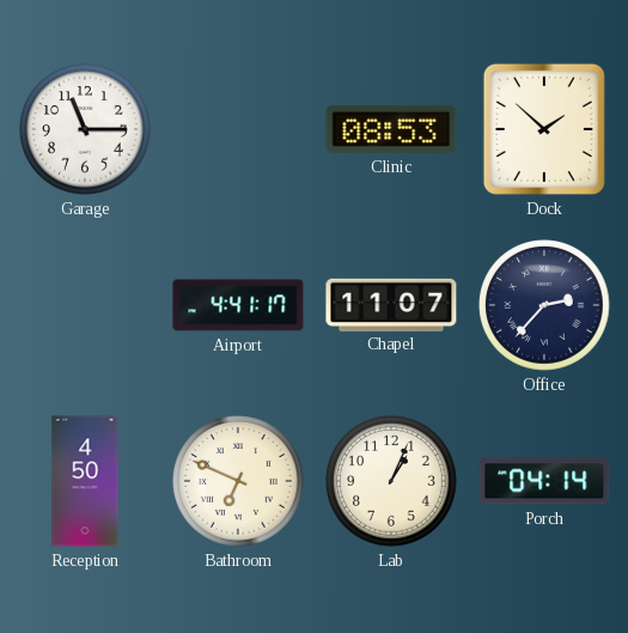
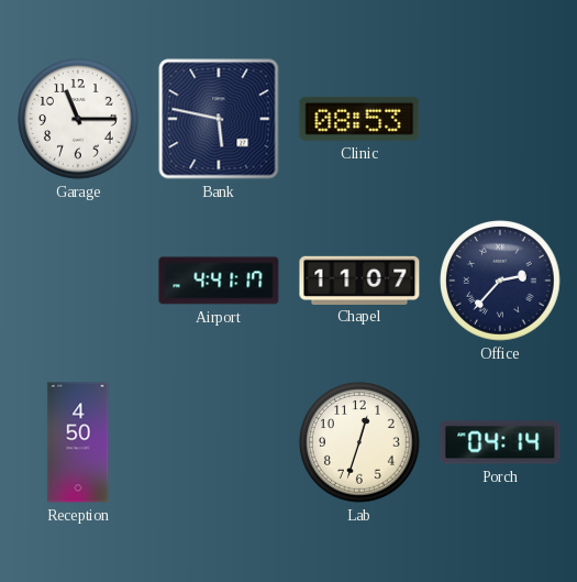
Bank: none -> 5:47
Dock: 1:52 -> none
Bathroom: 6:49 -> none
Lab: 1:04 -> 12:33
